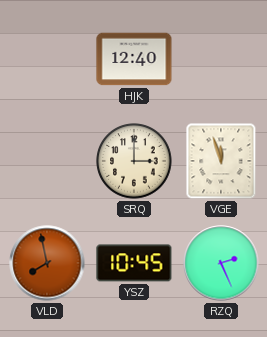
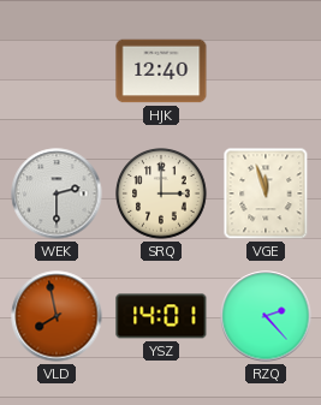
WEK: none -> 2:30
YSZ: 10:45 -> 14:01
RZQ: 2:26 -> 2:23
